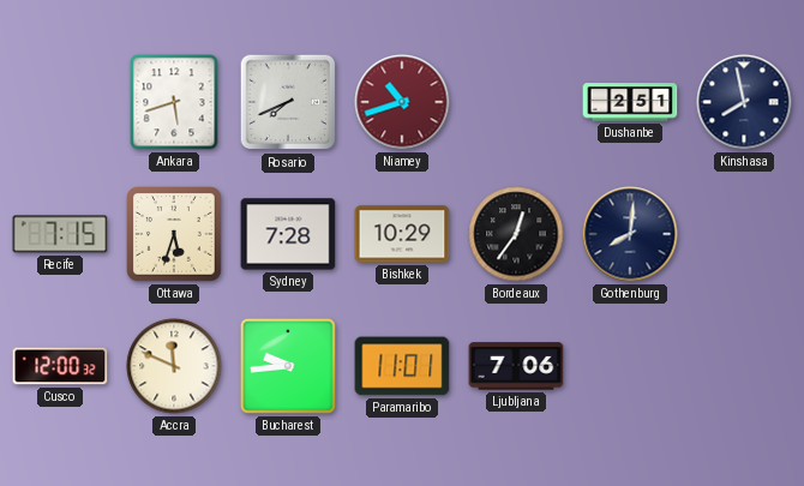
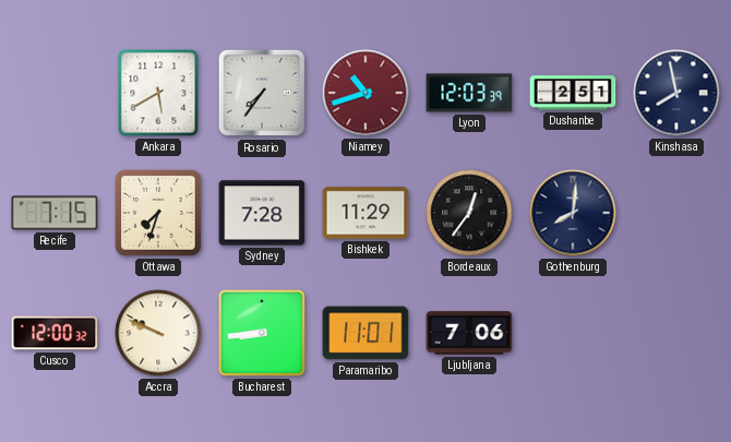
Ankara: 5:42 -> 5:40
Rosario: 7:41 -> 7:36
Lyon: none -> 12:03
Ottawa: 5:33 -> 7:33
Bishkek: 10:29 -> 11:29
Accra: 11:49 -> 9:49
Bucharest: 9:44 -> 8:44
